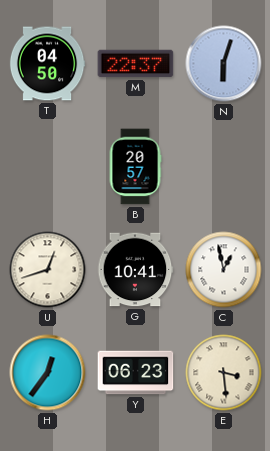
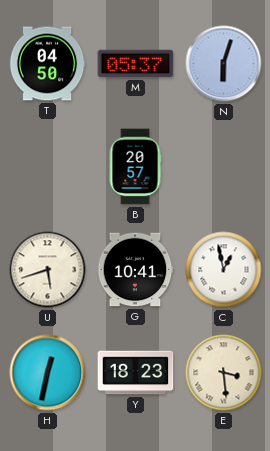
M: 22:37 -> 05:37
U: 12:42 -> 5:42
H: 12:36 -> 12:32
Y: 06:23 -> 18:23
